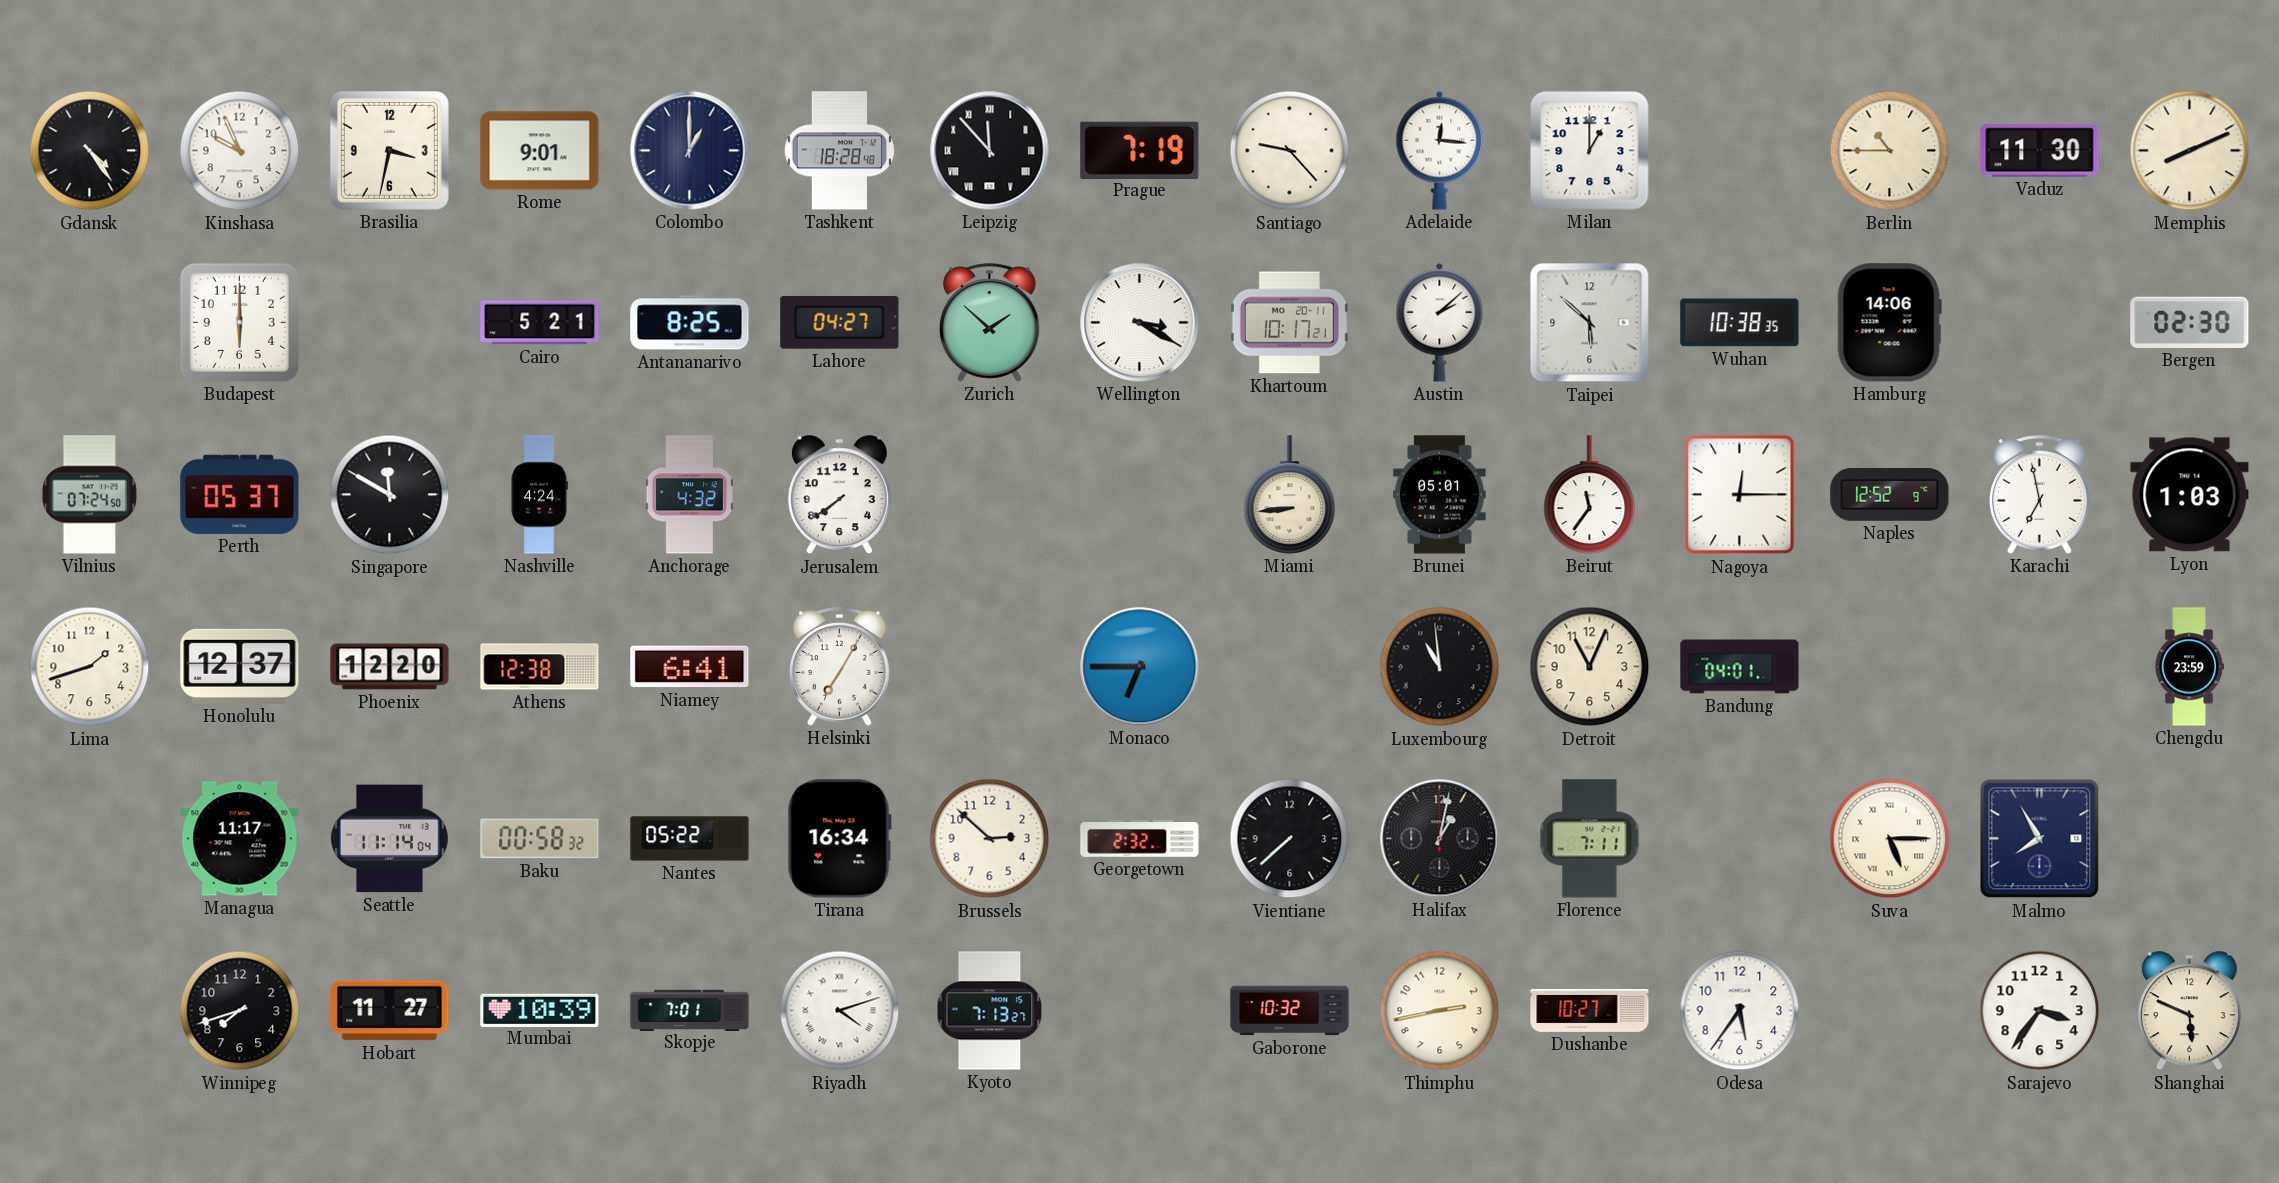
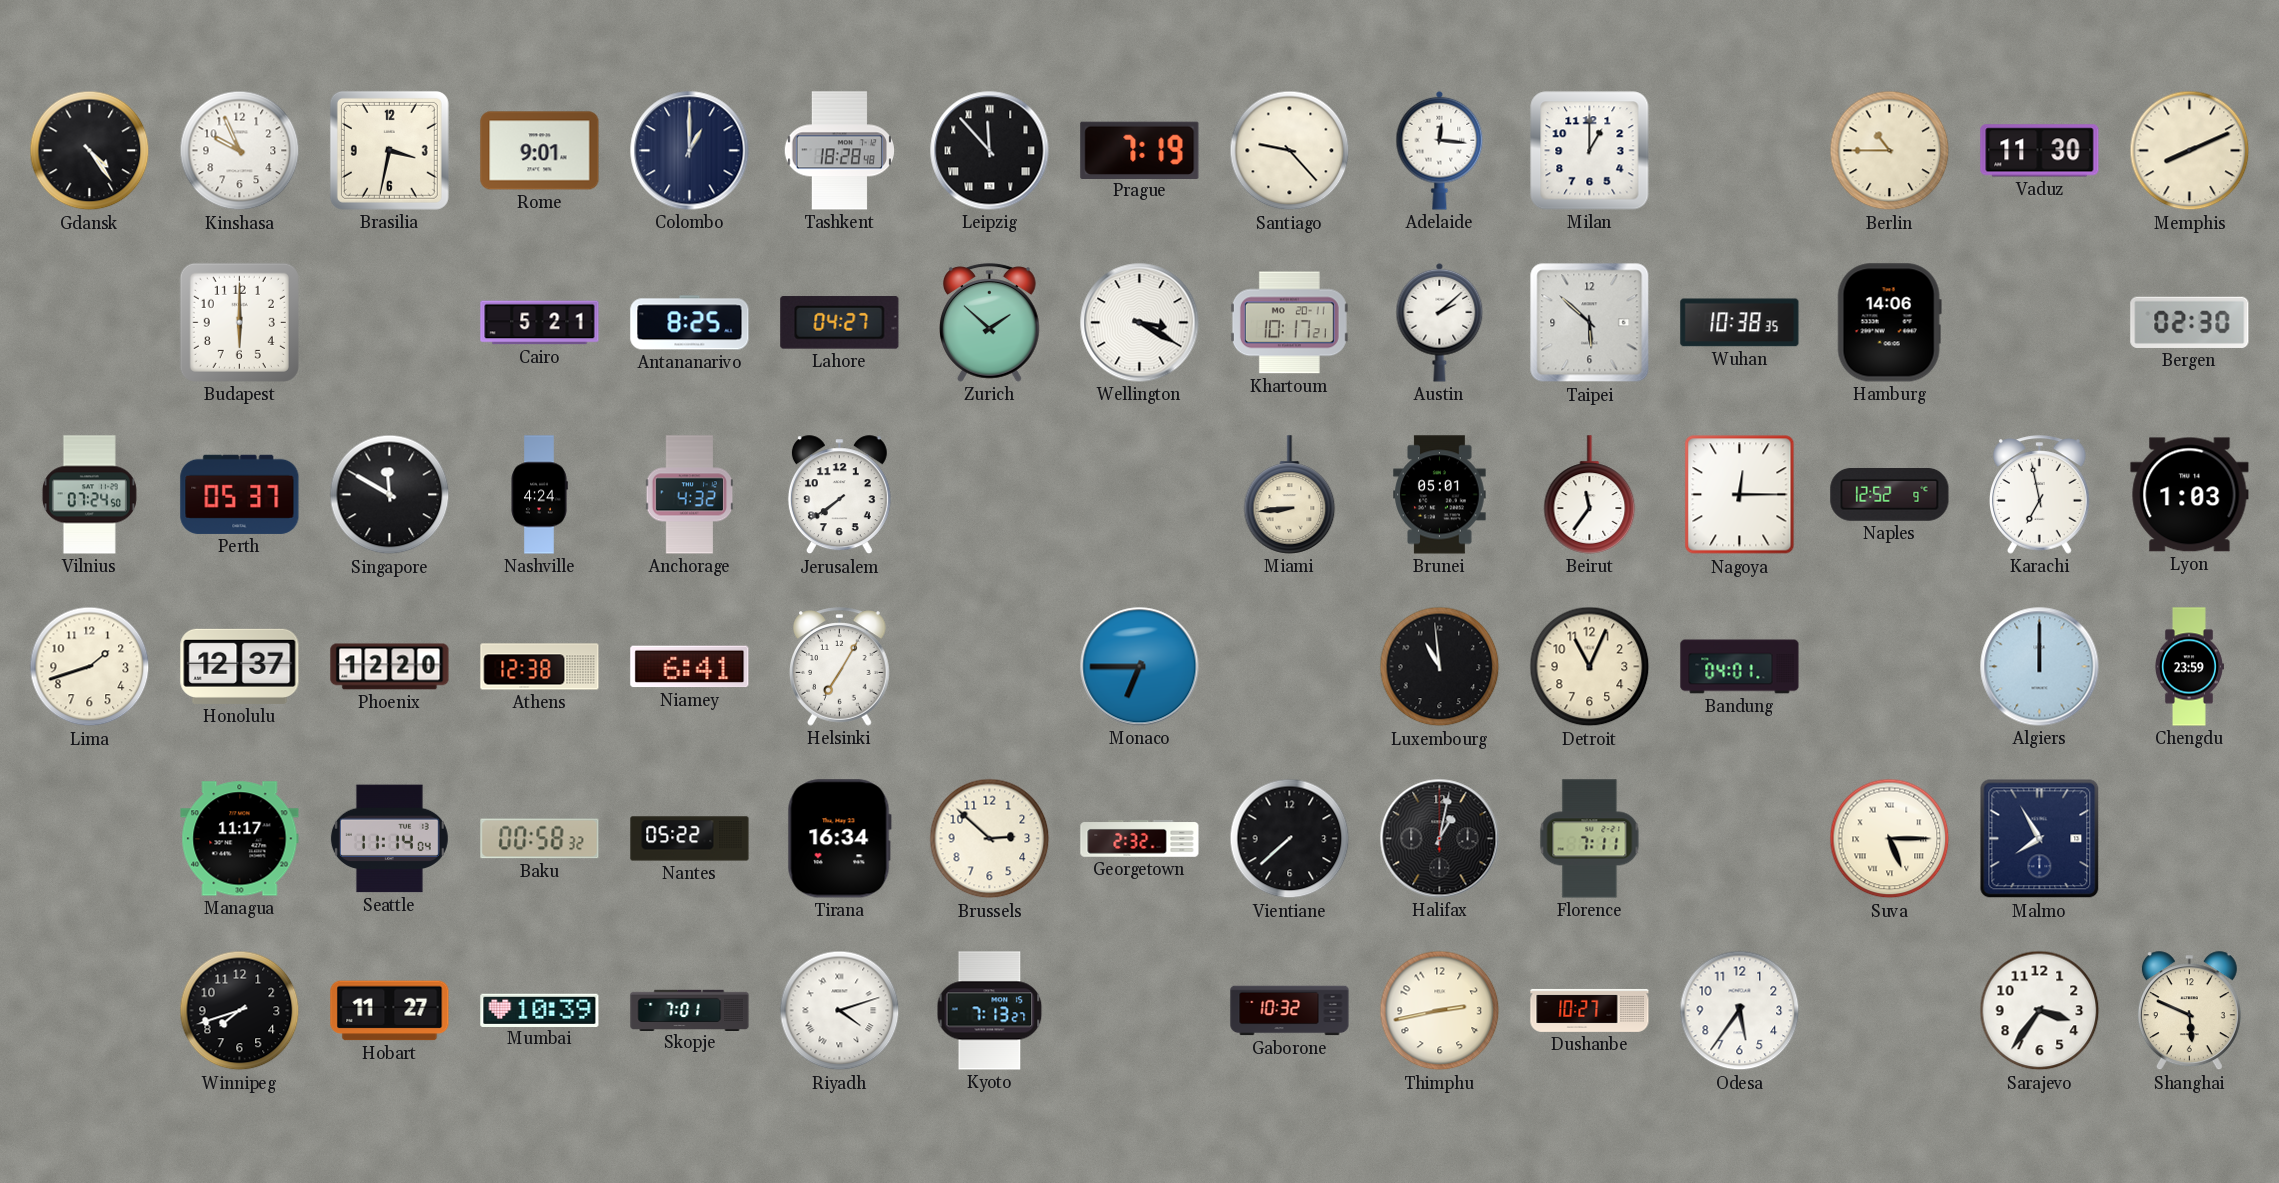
Algiers: none -> 12:00
